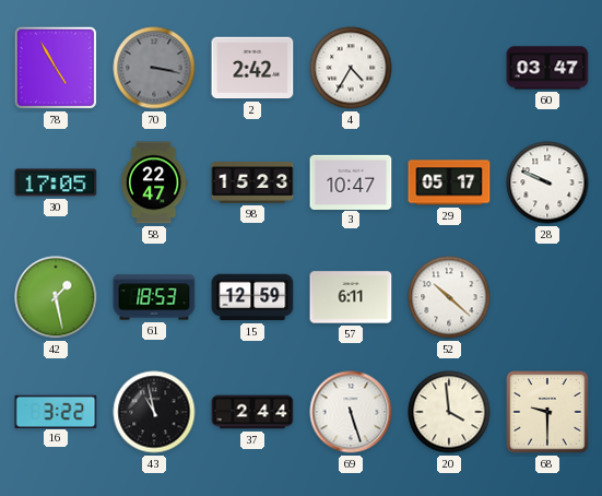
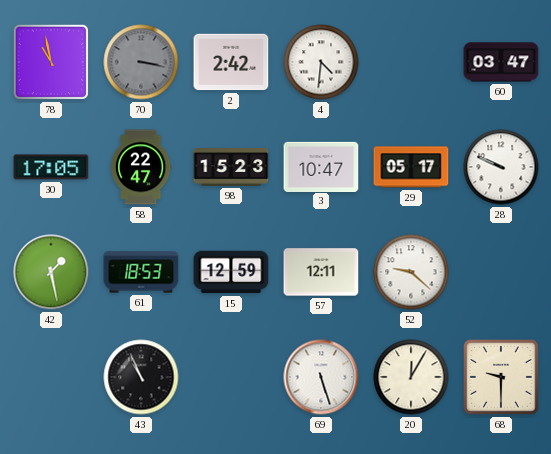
78: 4:55 -> 10:58
4: 4:35 -> 4:31
57: 6:11 -> 12:11
52: 10:22 -> 9:22
16: 3:22 -> none
43: 10:58 -> 10:56
37: 2:44 -> none
20: 3:59 -> 12:05
